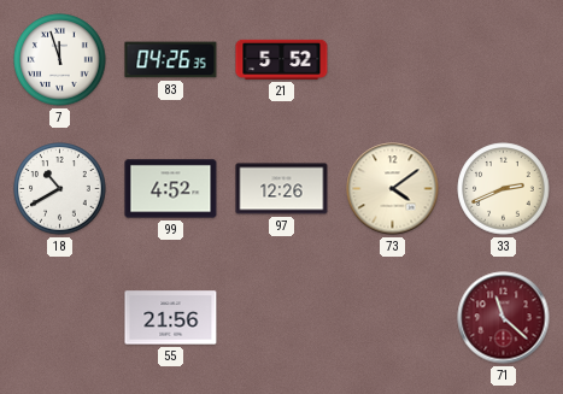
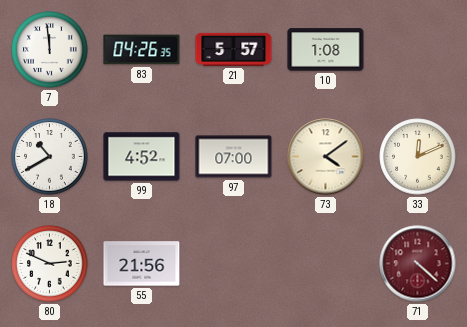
7: 11:57 -> 11:59
21: 5:52 -> 5:57
10: none -> 1:08
97: 12:26 -> 07:00
33: 2:41 -> 12:11
80: none -> 2:49
71: 11:22 -> 4:22
